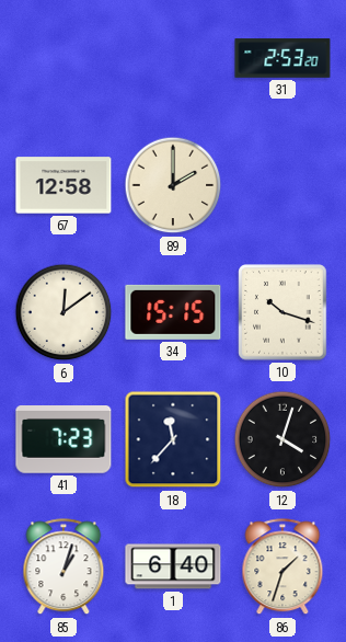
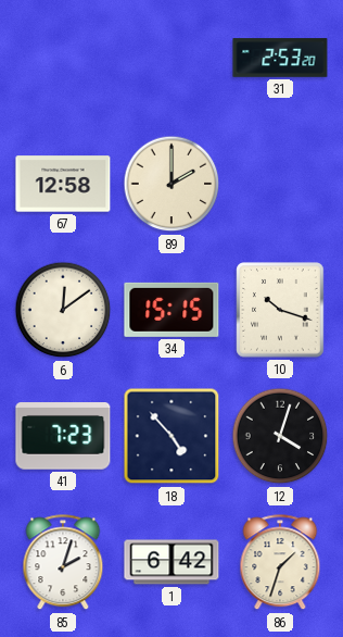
18: 11:37 -> 4:53
85: 1:03 -> 2:03
1: 6:40 -> 6:42
